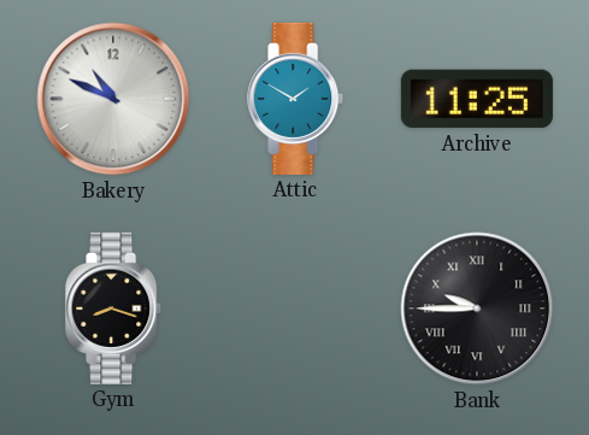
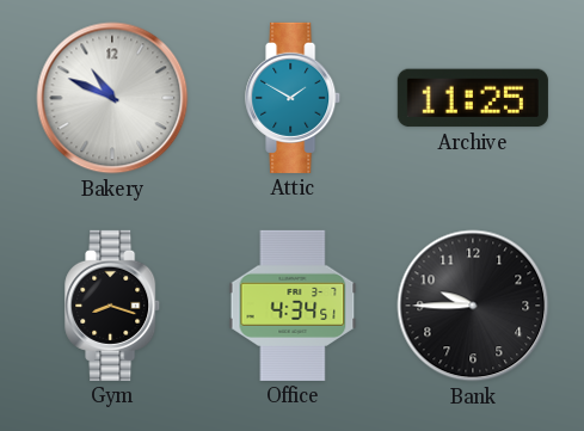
Office: none -> 4:34
Bank numerals: Roman -> Arabic
